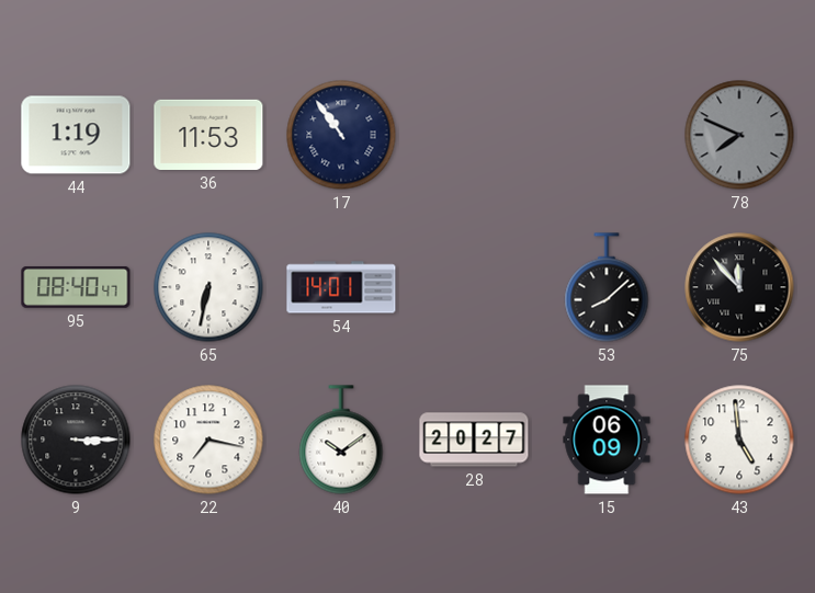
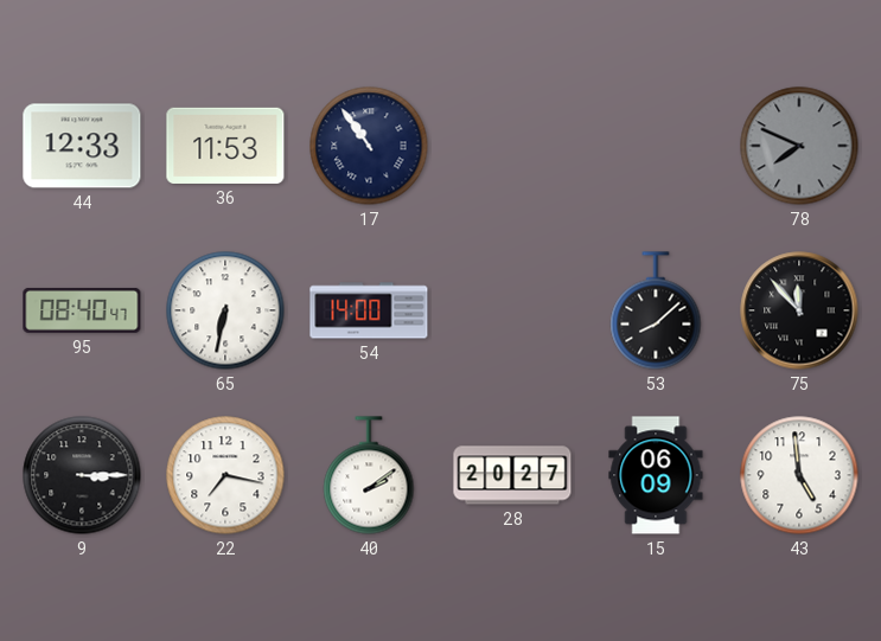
44: 1:19 -> 12:33
54: 14:01 -> 14:00
40: 10:09 -> 2:09
